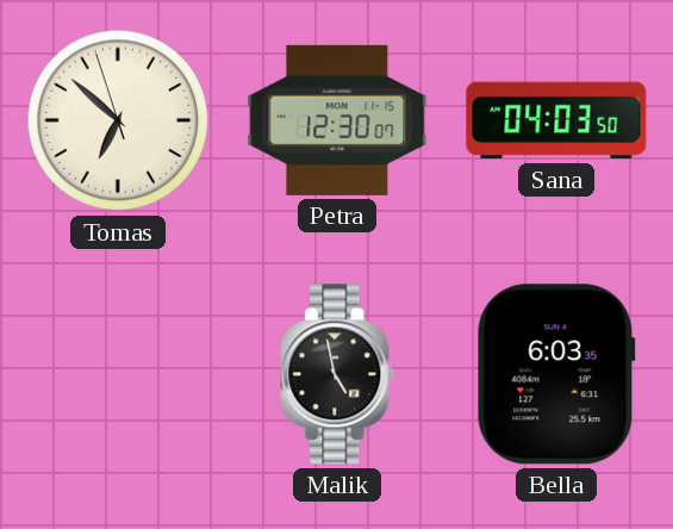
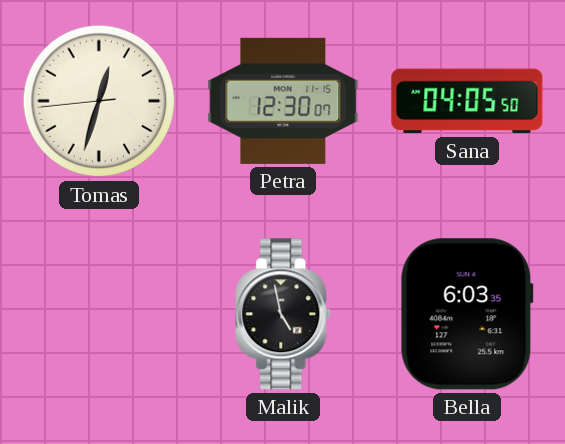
Tomas: 6:51 -> 12:32
Sana: 04:03 -> 04:05
